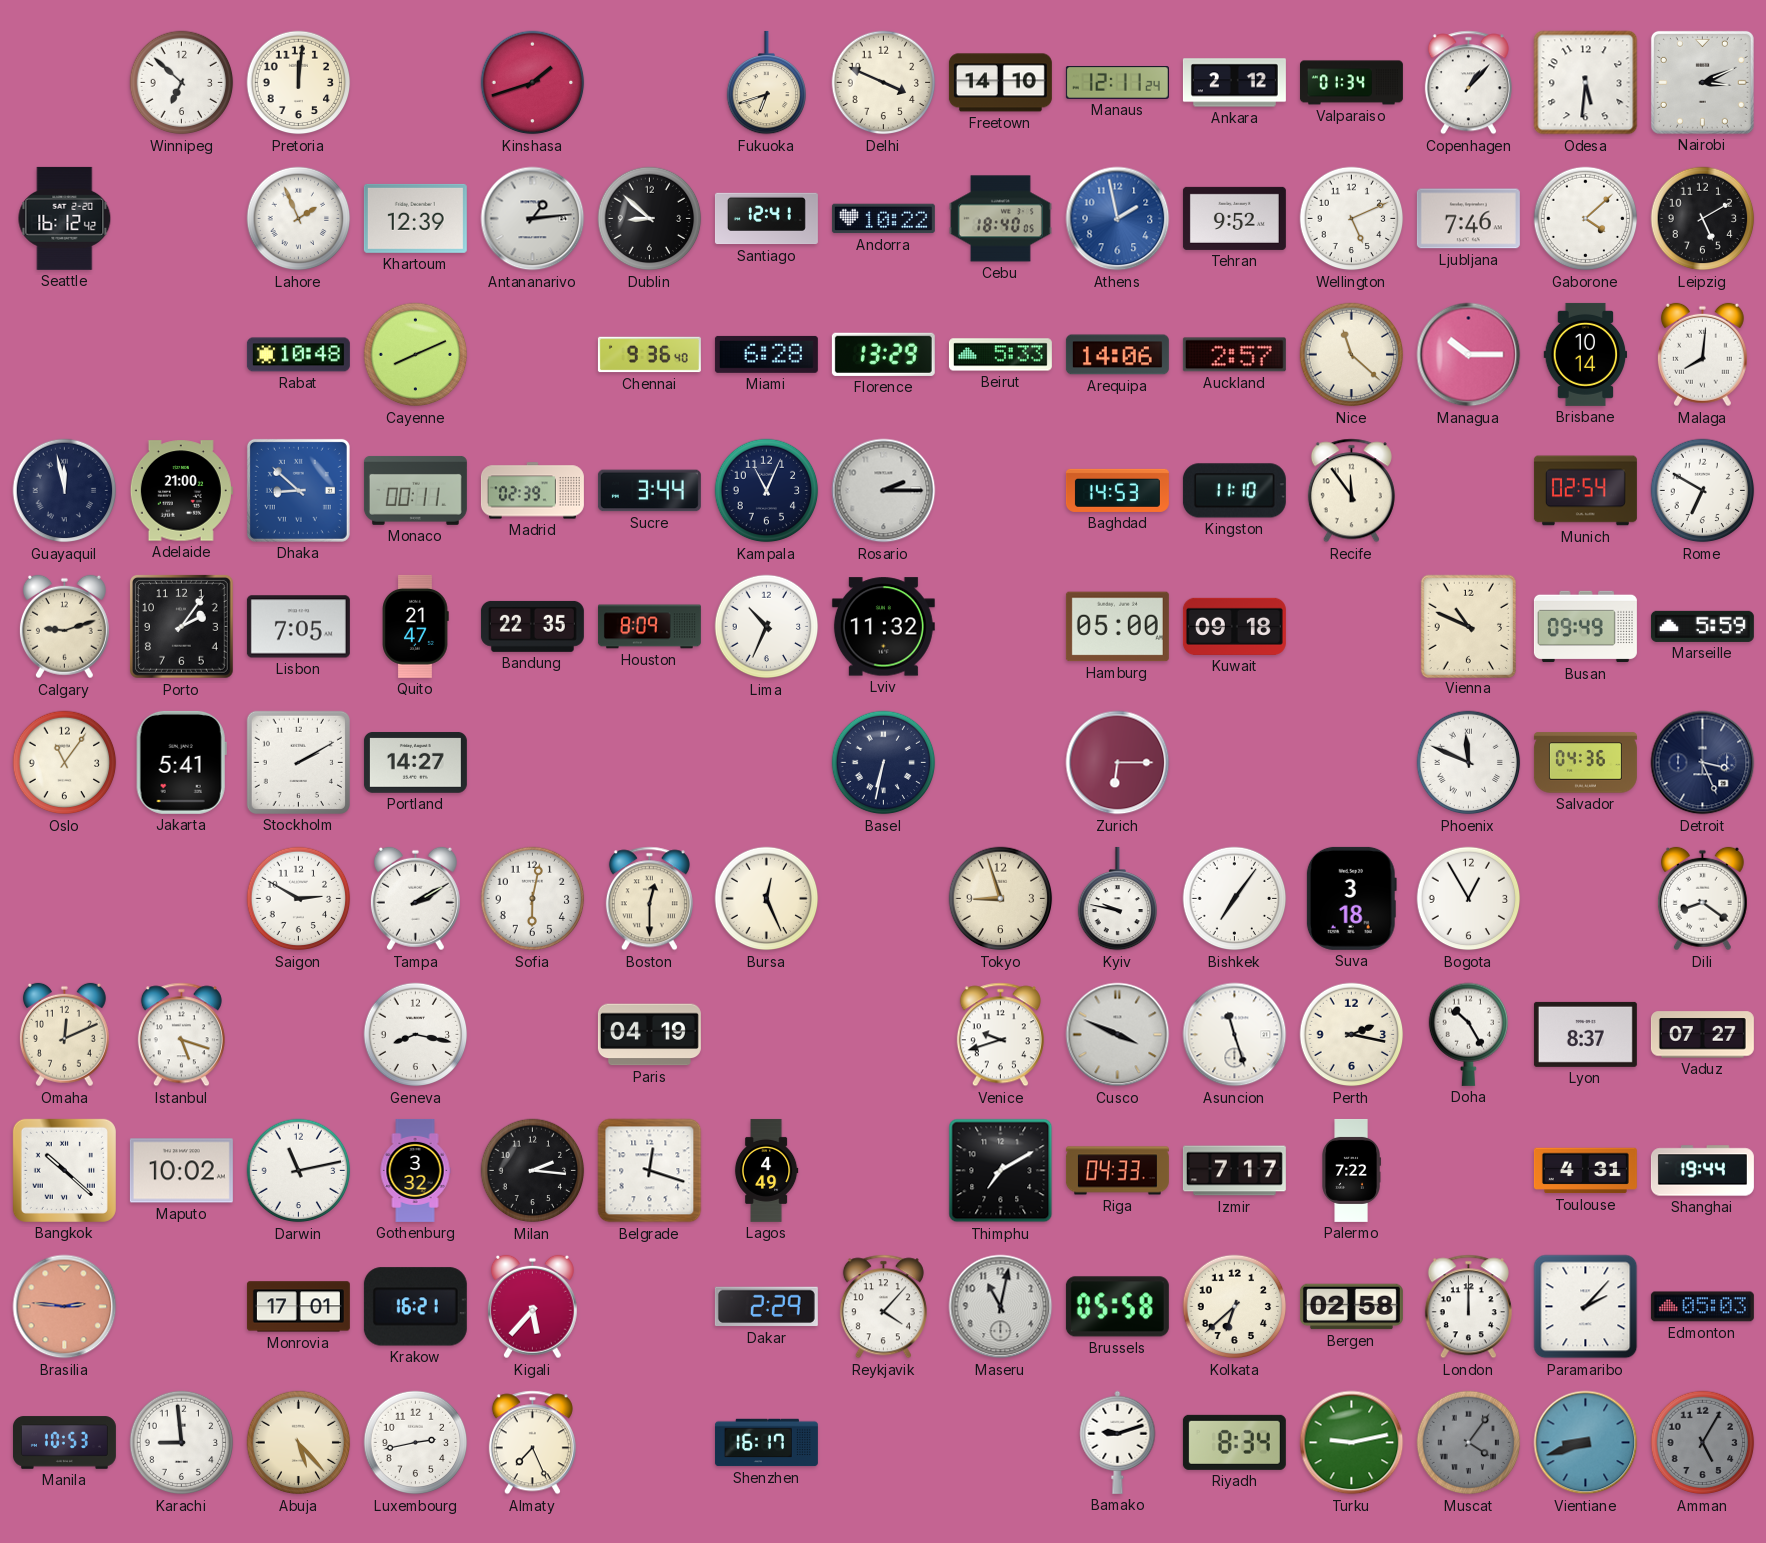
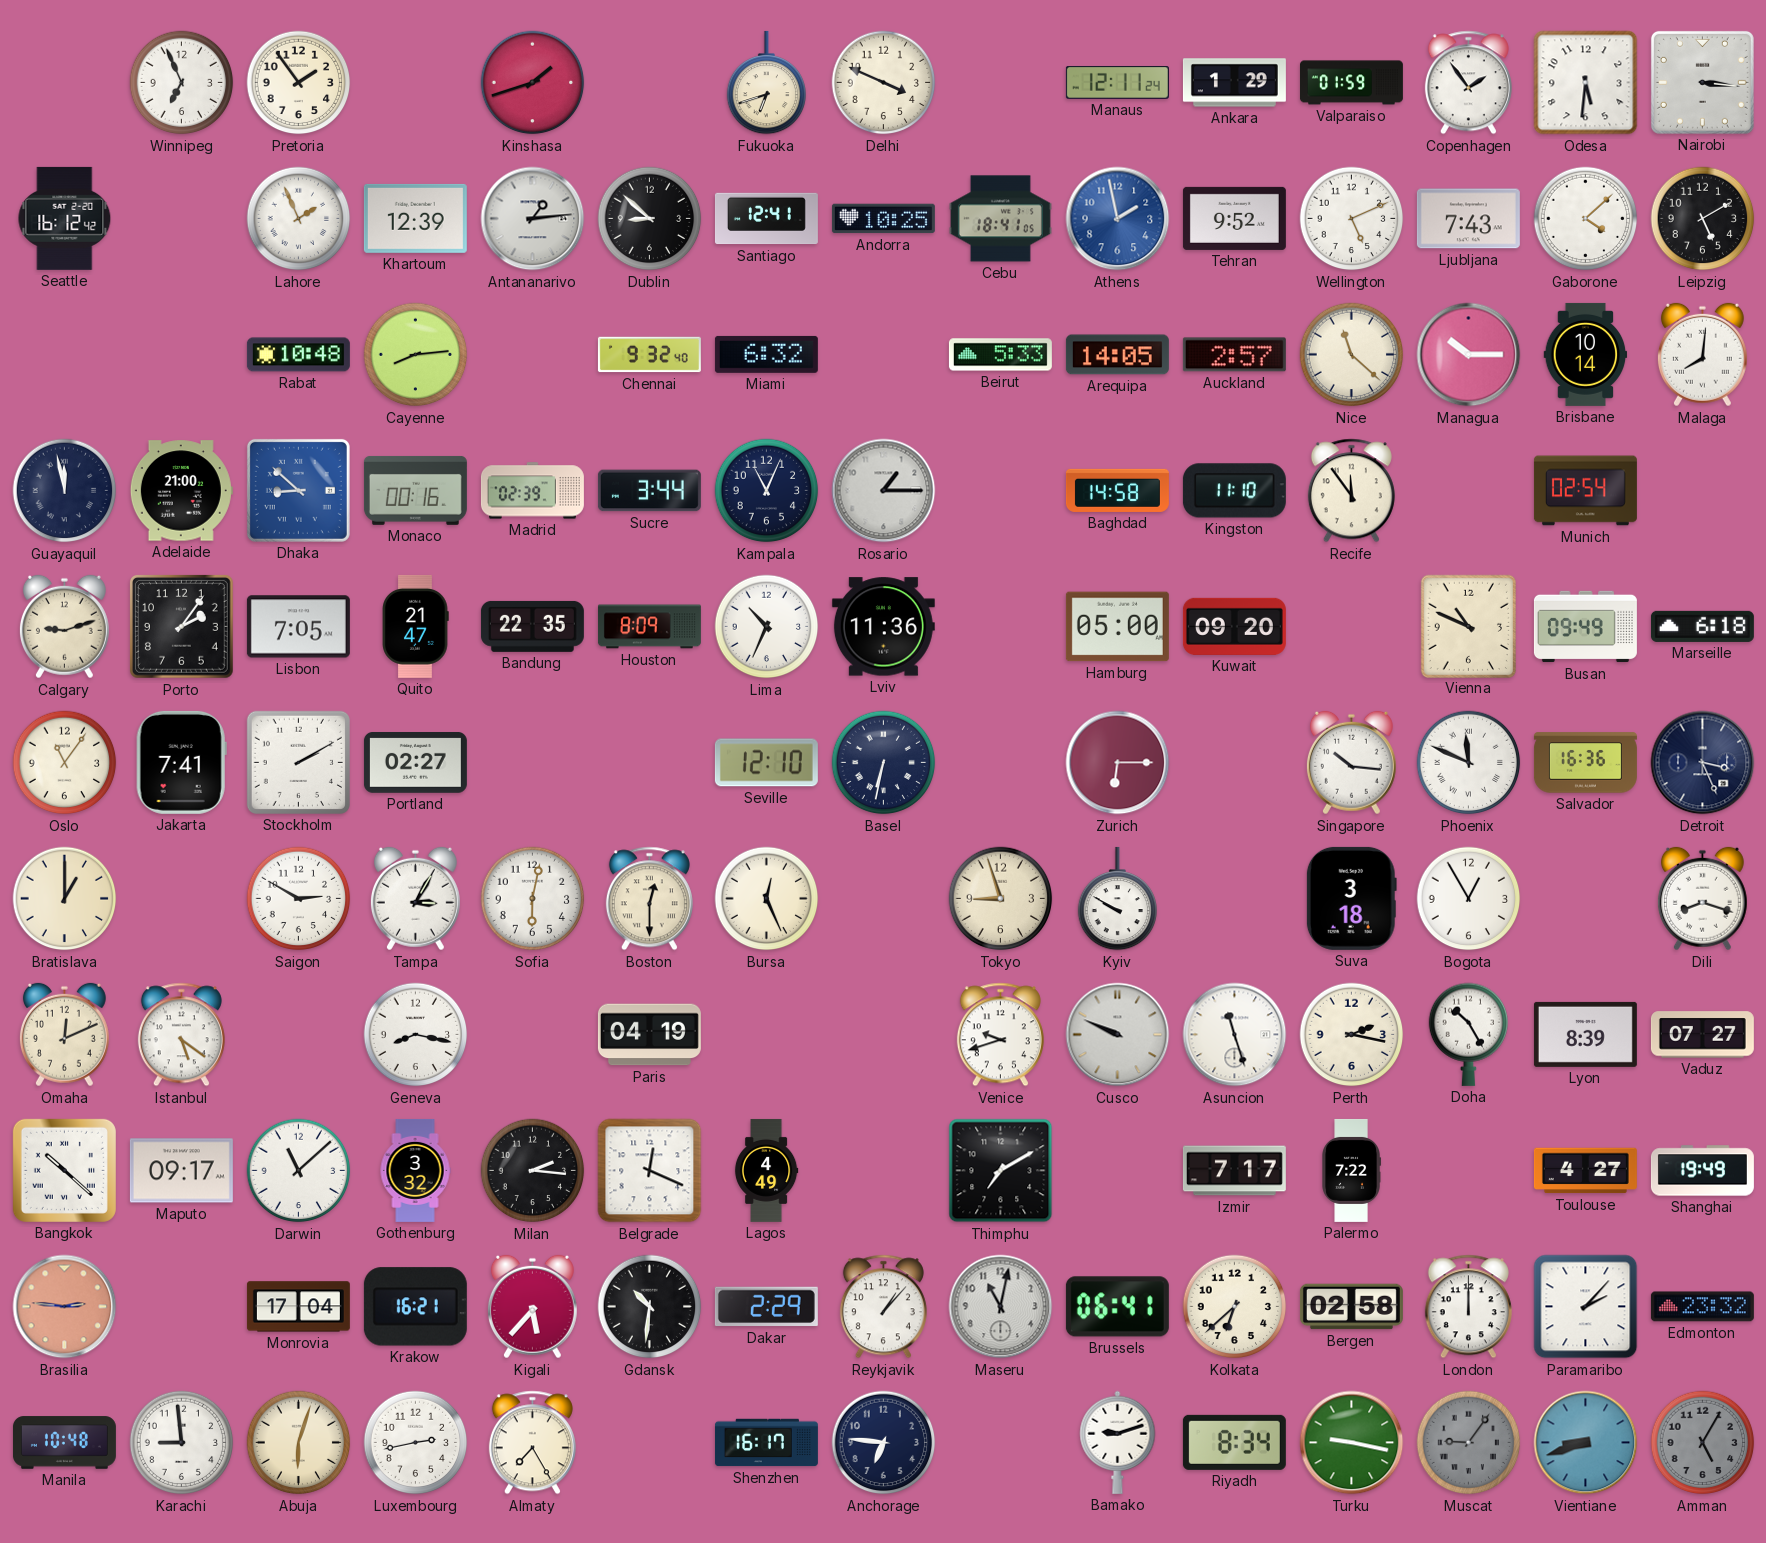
Winnipeg: 6:52 -> 6:56
Pretoria: 12:01 -> 1:54
Freetown: 14:10 -> none
Ankara: 2:12 -> 1:29
Valparaiso: 01:34 -> 01:59
Copenhagen: 1:07 -> 1:54
Nairobi: 3:11 -> 3:16
Andorra: 10:22 -> 10:25
Cebu: 18:40 -> 18:41
Ljubljana: 7:46 -> 7:43
Cayenne: 8:11 -> 8:14
Chennai: 9:36 -> 9:32
Miami: 6:28 -> 6:32
Florence: 13:29 -> none
Arequipa: 14:06 -> 14:05
Monaco: 00:11 -> 00:16
Rosario: 2:15 -> 1:15
Baghdad: 14:53 -> 14:58
Rome: 6:50 -> none
Lviv: 11:32 -> 11:36
Kuwait: 09:18 -> 09:20
Marseille: 5:59 -> 6:18
Jakarta: 5:41 -> 7:41
Portland: 14:27 -> 02:27
Seville: none -> 12:10
Singapore: none -> 10:16
Salvador: 04:36 -> 16:36
Bratislava: none -> 1:00
Tampa: 2:10 -> 3:05
Kyiv: 9:47 -> 9:50
Bishkek: 7:06 -> none
Dili: 8:21 -> 8:18
Istanbul: 5:18 -> 5:21
Cusco: 3:49 -> 9:49
Lyon: 8:37 -> 8:39
Maputo: 10:02 -> 09:17
Darwin: 11:13 -> 11:08
Belgrade: 12:18 -> 12:19
Riga: 04:33 -> none
Toulouse: 4:31 -> 4:27
Shanghai: 19:44 -> 19:49
Monrovia: 17:01 -> 17:04
Gdansk: none -> 10:31
Reykjavik: 4:07 -> 1:07
Brussels: 05:58 -> 06:41
Edmonton: 05:03 -> 23:32
Manila: 10:53 -> 10:48
Abuja: 5:23 -> 6:03
Almaty: 7:26 -> 7:25
Anchorage: none -> 6:46
Turku: 9:13 -> 9:17
Muscat: 4:06 -> 9:06
